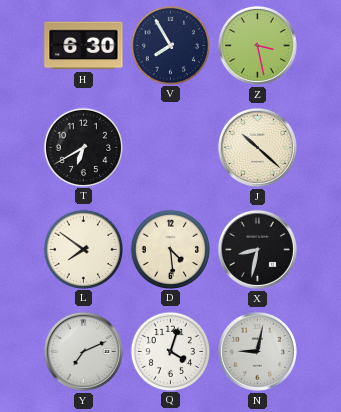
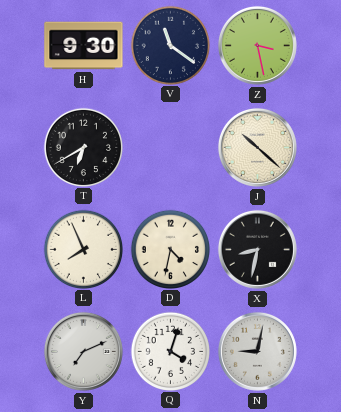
H: 6:30 -> 9:30
V: 7:55 -> 11:21
L: 7:51 -> 7:56
D: 4:29 -> 4:32
